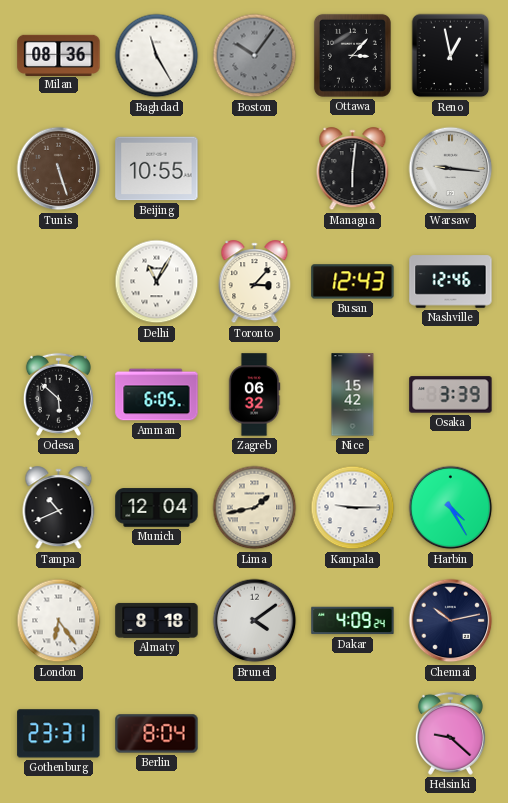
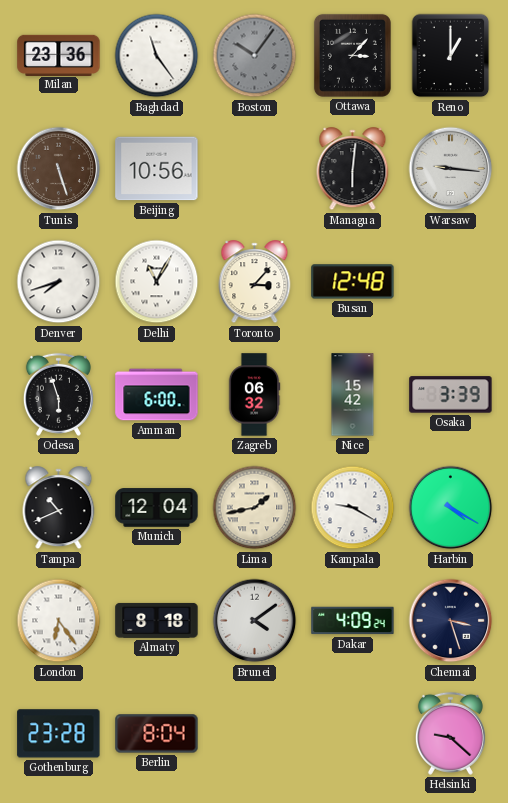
Milan: 08:36 -> 23:36
Baghdad: 11:25 -> 11:24
Reno: 12:58 -> 1:00
Beijing: 10:55 -> 10:56
Denver: none -> 7:42
Busan: 12:43 -> 12:48
Nashville: 12:46 -> none
Odesa: 5:52 -> 5:57
Amman: 6:05 -> 6:00
Kampala: 9:15 -> 9:20
Harbin: 4:25 -> 4:20
Chennai: 10:13 -> 3:27
Gothenburg: 23:31 -> 23:28
